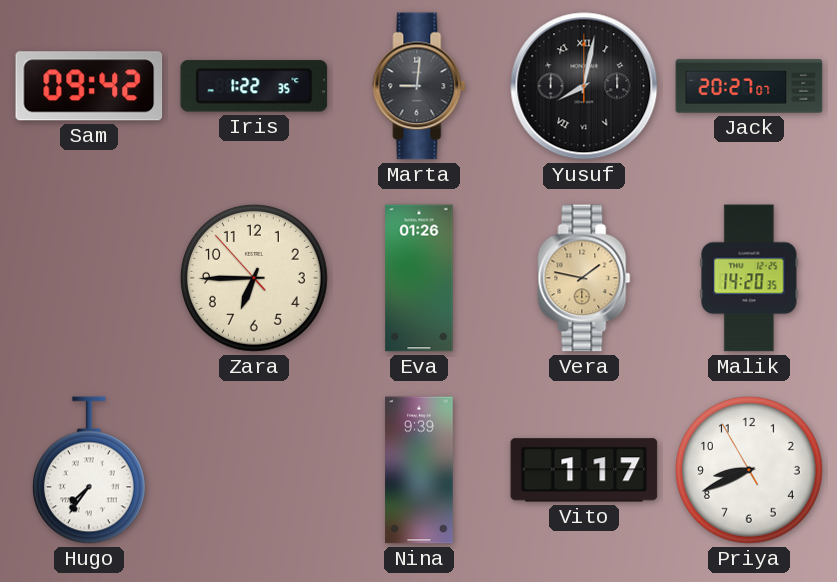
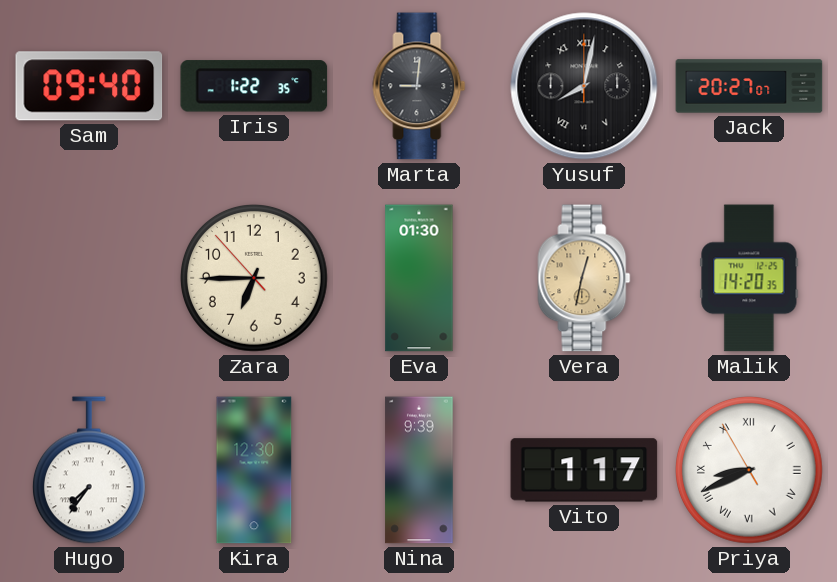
Sam: 09:42 -> 09:40
Eva: 01:26 -> 01:30
Vera: 1:47 -> 12:32
Kira: none -> 12:30
Priya numerals: Arabic -> Roman
